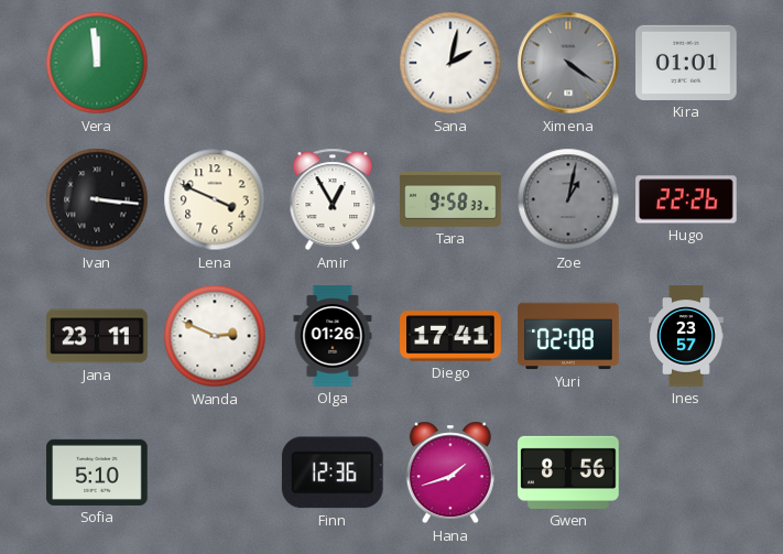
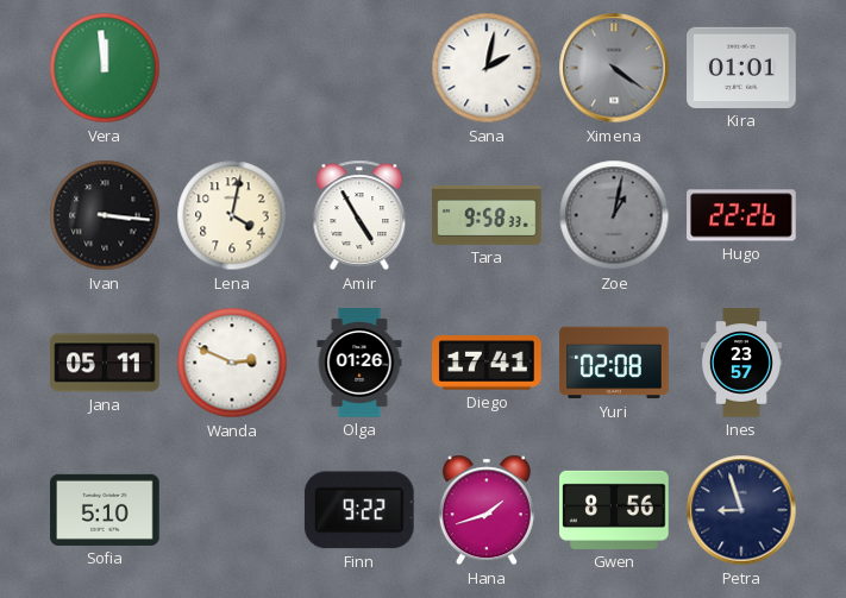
Lena: 3:49 -> 4:02
Amir: 12:55 -> 4:55
Jana: 23:11 -> 05:11
Finn: 12:36 -> 9:22
Petra: none -> 8:57
